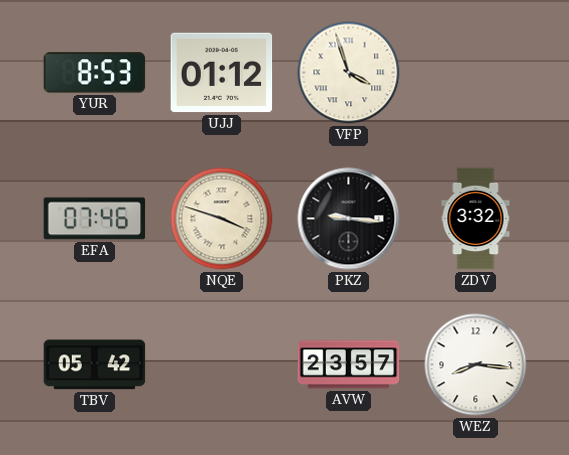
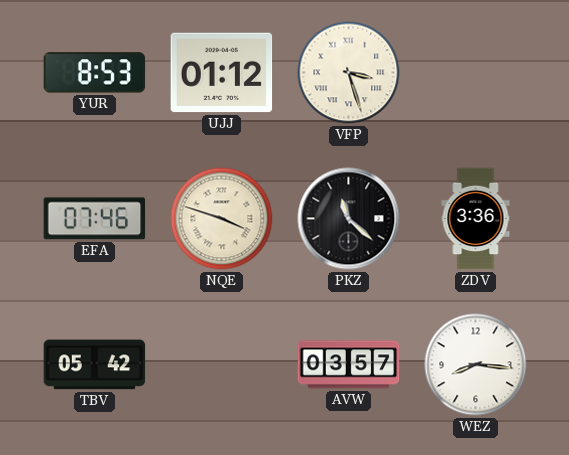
VFP: 3:57 -> 3:27
PKZ: 9:16 -> 11:22
ZDV: 3:32 -> 3:36
AVW: 23:57 -> 03:57
